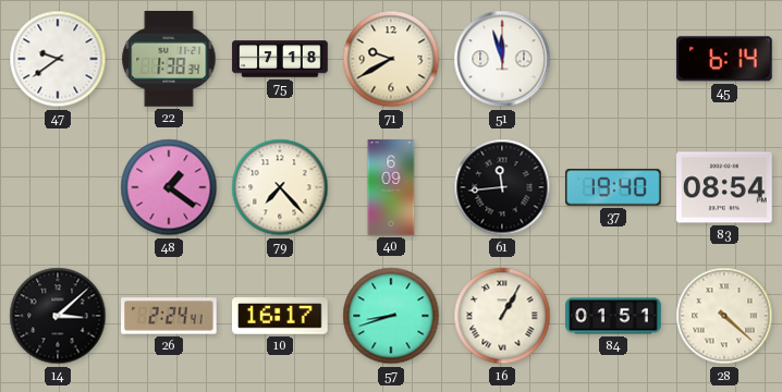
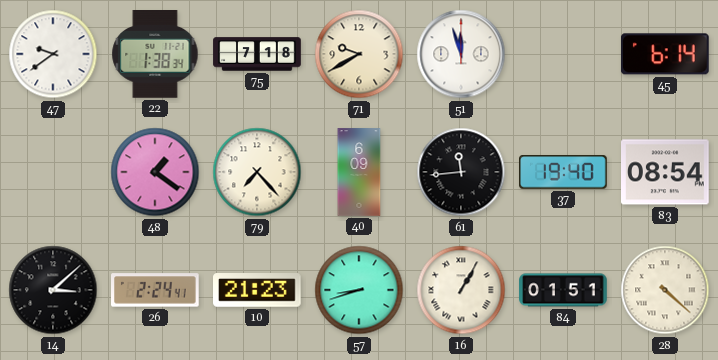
10: 16:17 -> 21:23
